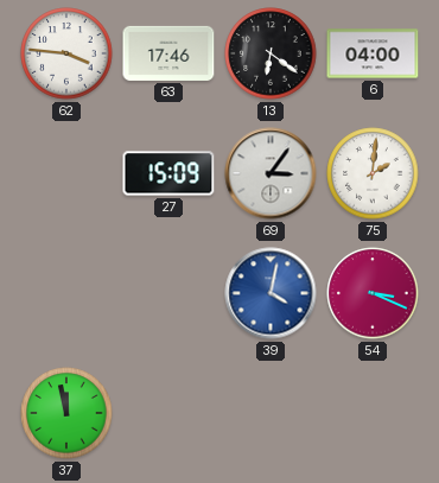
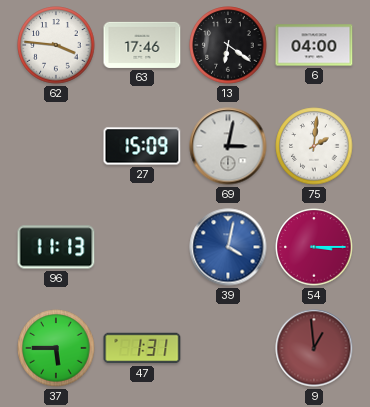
69: 3:06 -> 3:02
96: none -> 11:13
54: 3:19 -> 3:15
37: 11:58 -> 5:45
47: none -> 1:31
9: none -> 12:59
